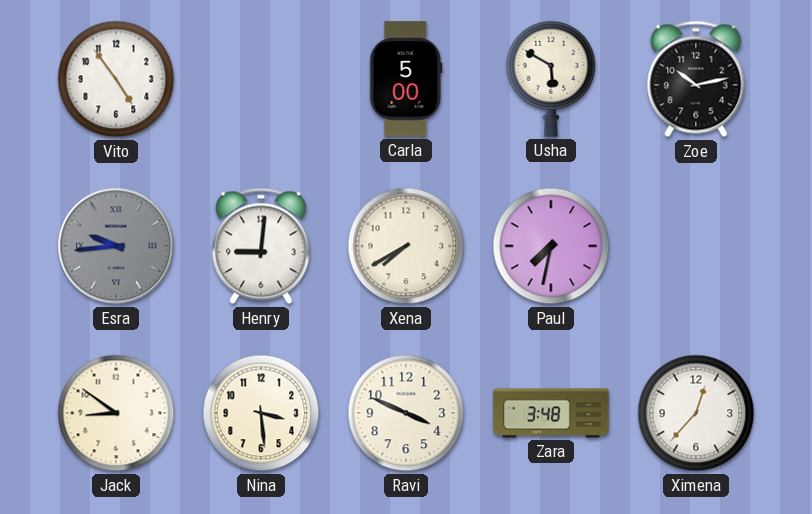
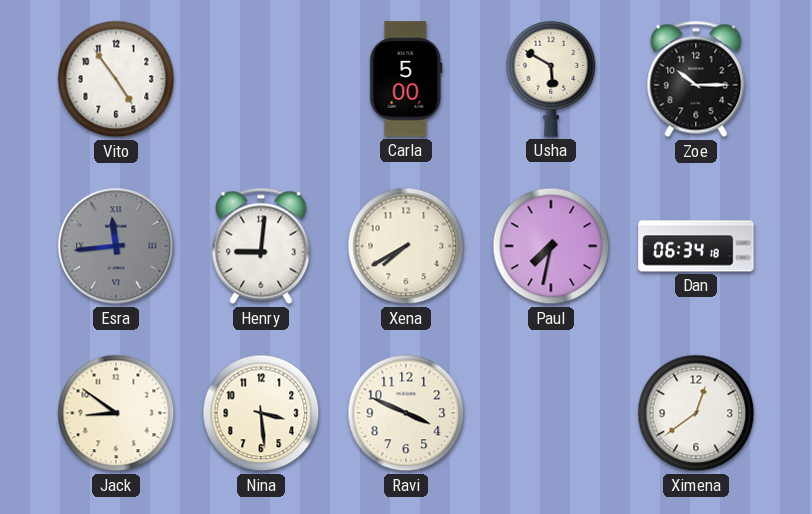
Zoe: 10:13 -> 10:15
Esra: 9:44 -> 11:44
Dan: none -> 06:34
Zara: 3:48 -> none
Ximena: 12:37 -> 12:39
